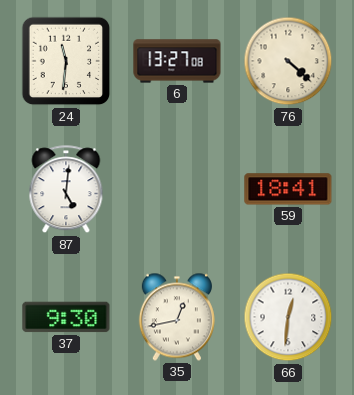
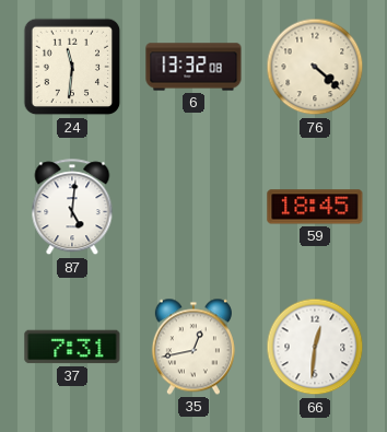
6: 13:27 -> 13:32
59: 18:41 -> 18:45
37: 9:30 -> 7:31
